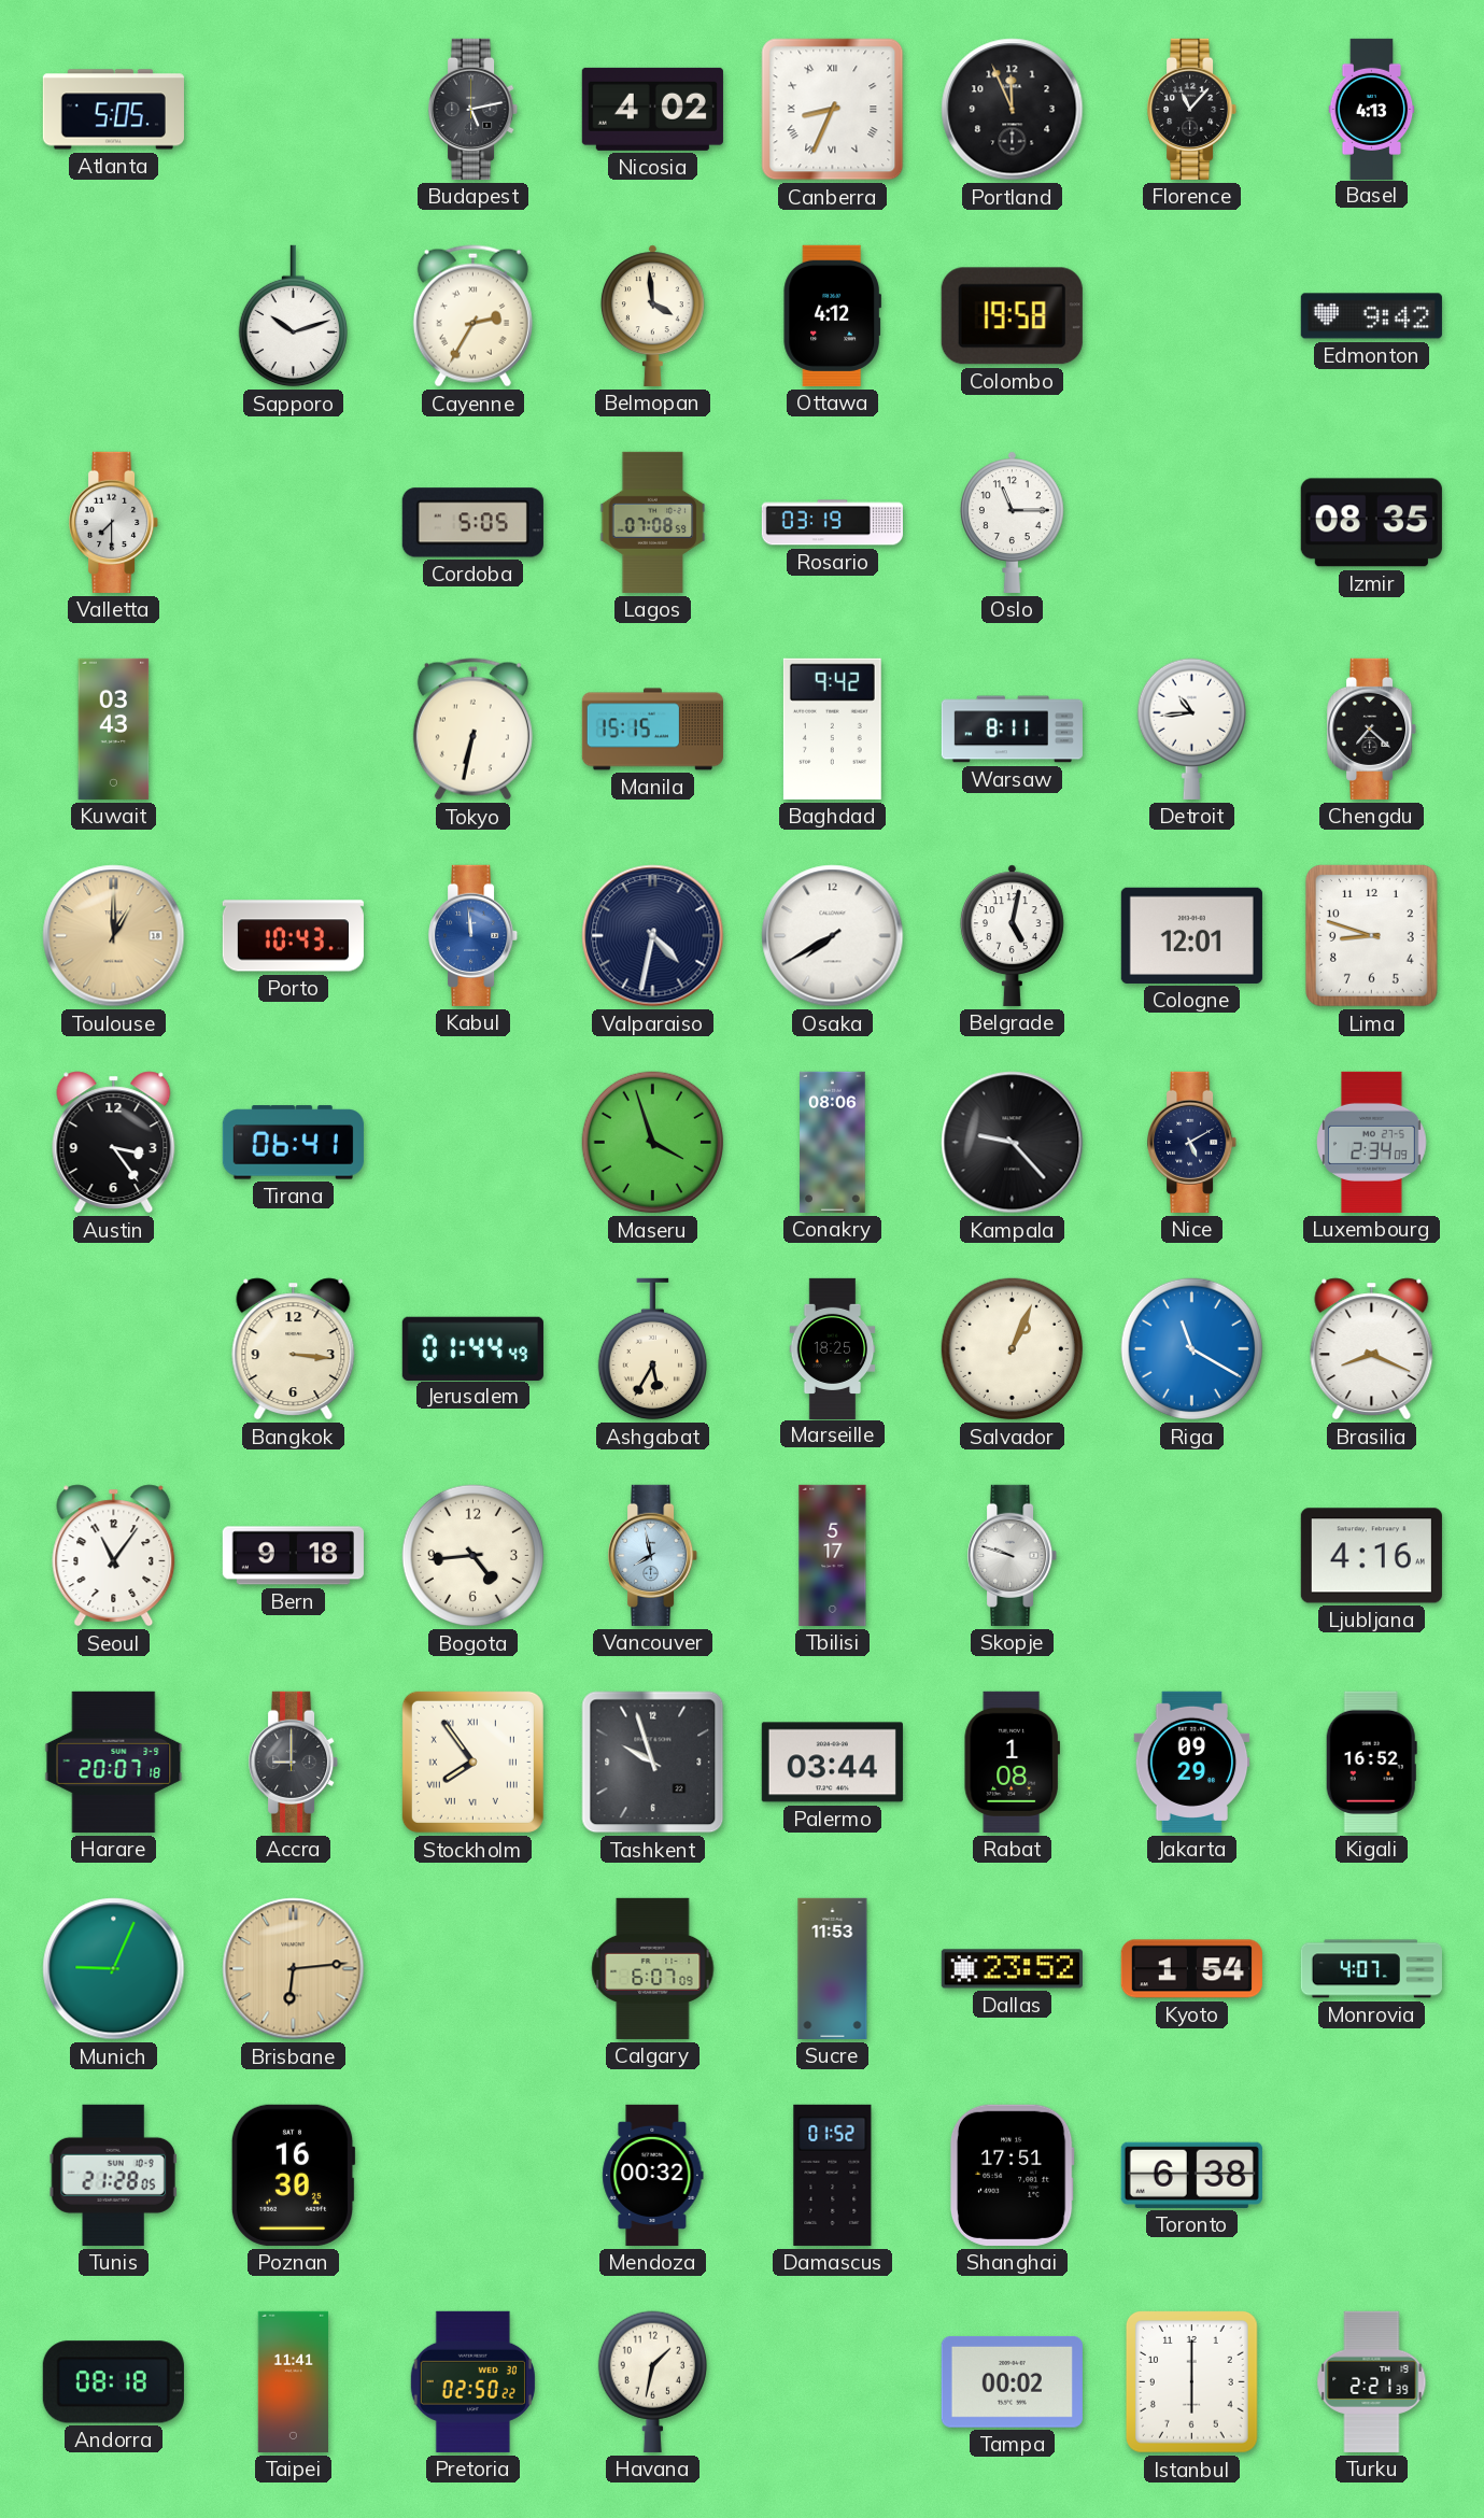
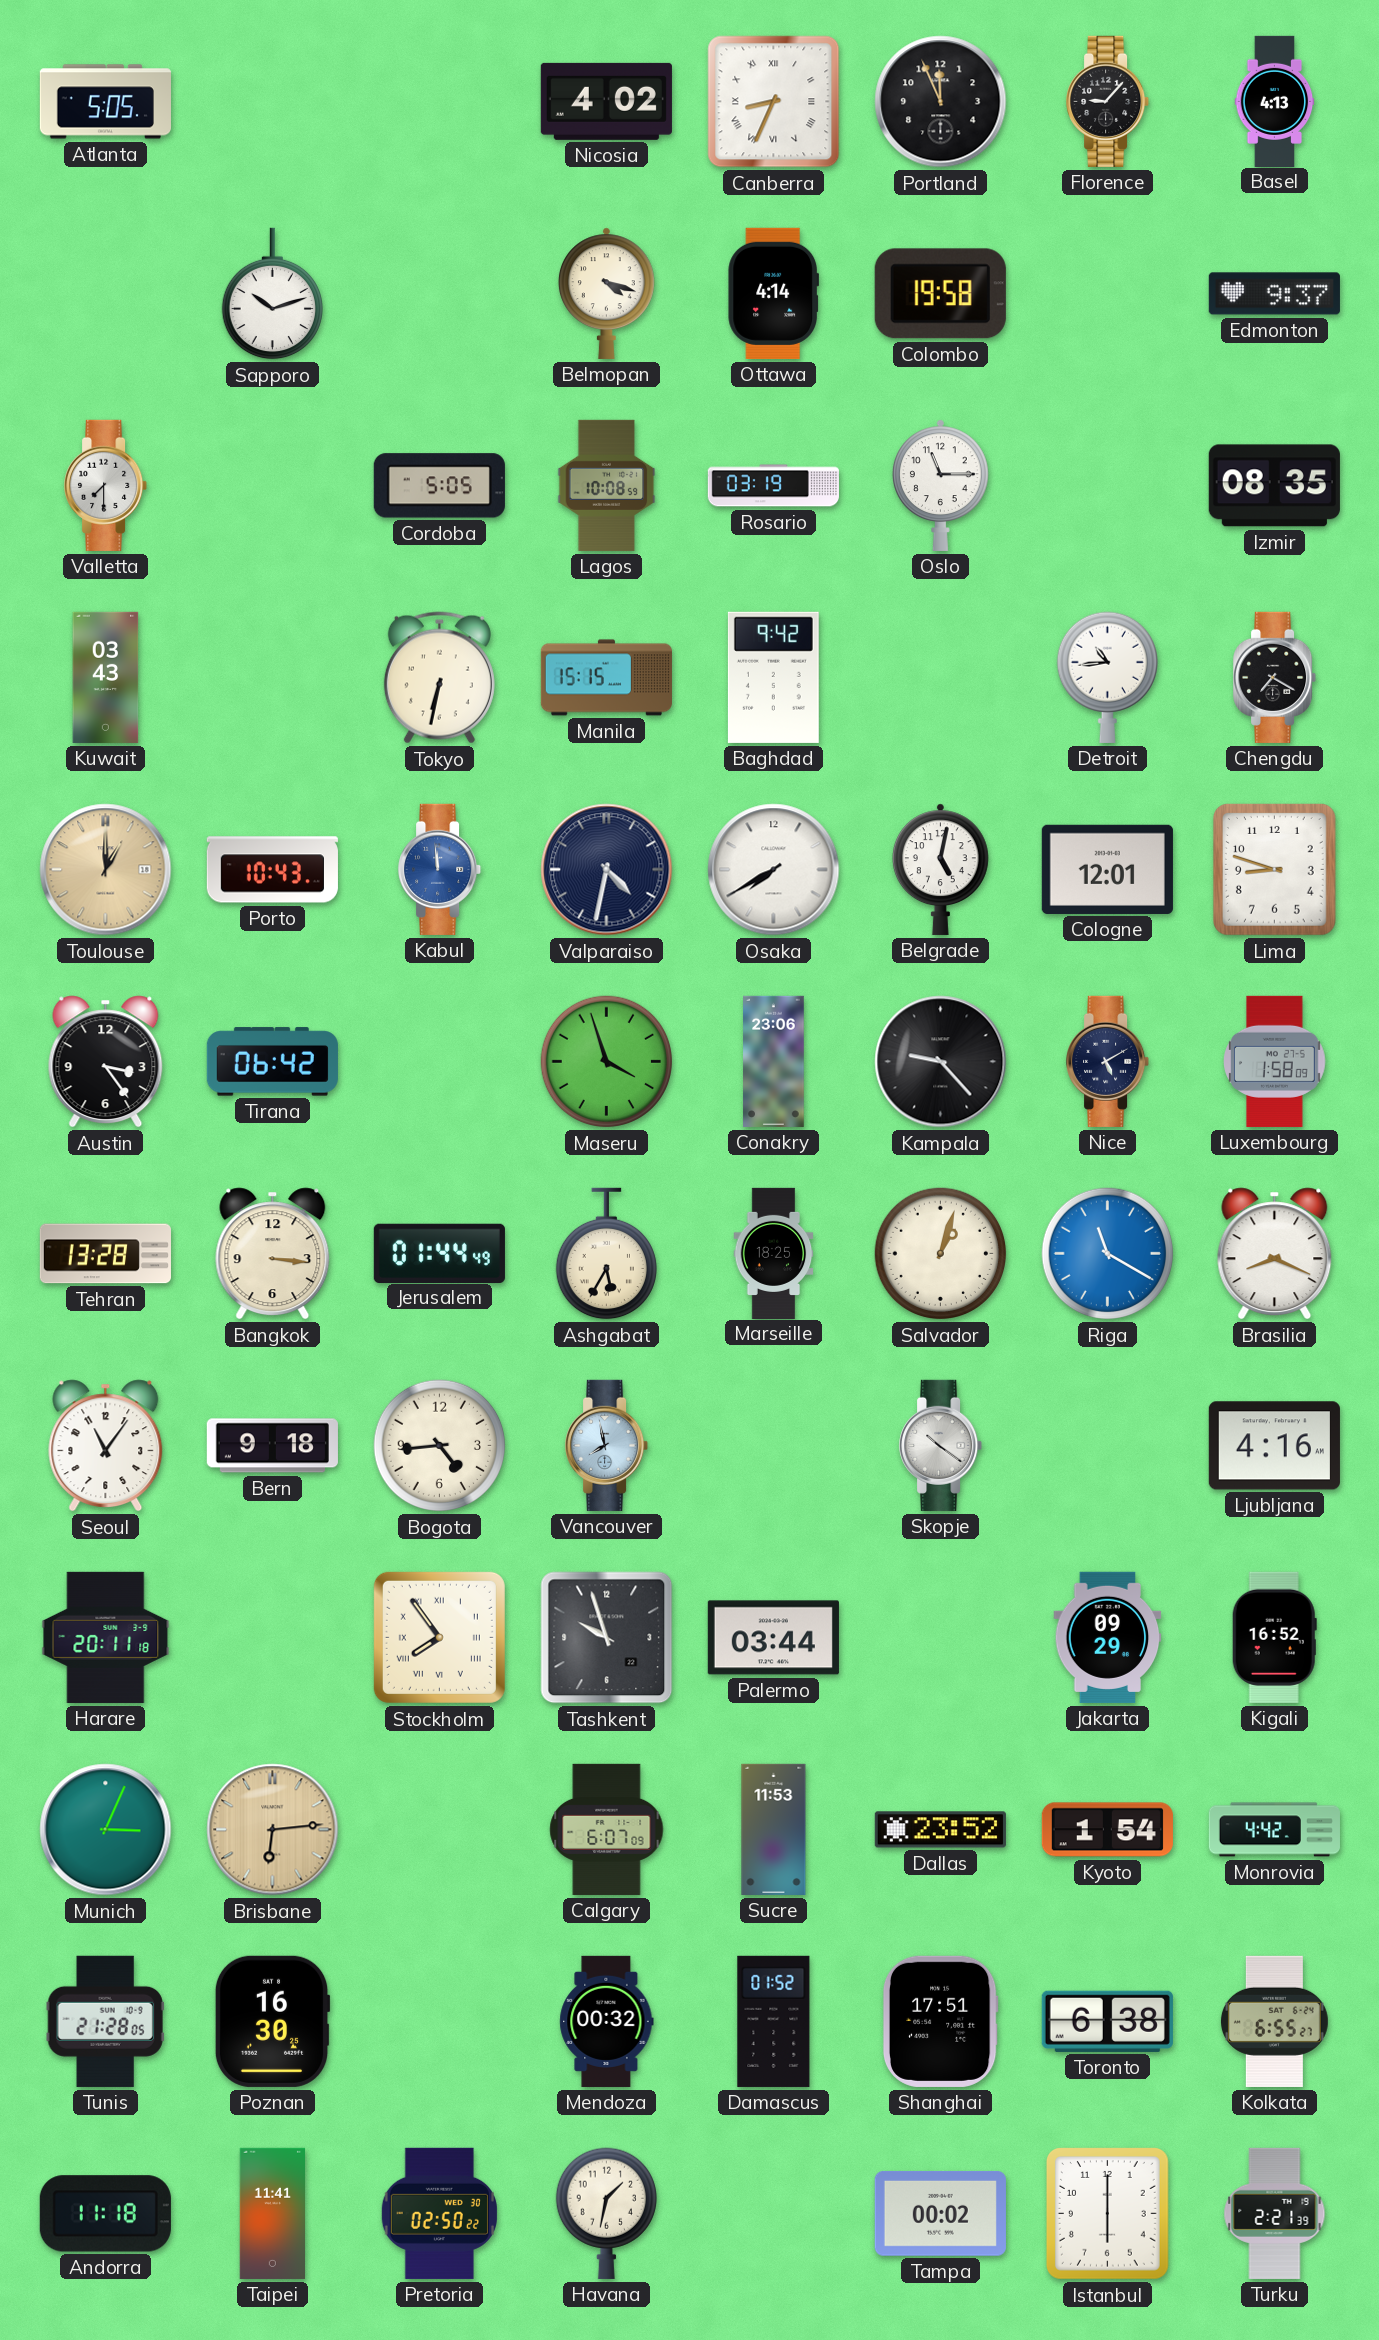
Budapest: 5:13 -> none
Florence: 11:07 -> 9:07
Cayenne: 2:35 -> none
Belmopan: 3:59 -> 4:18
Ottawa: 4:12 -> 4:14
Edmonton: 9:42 -> 9:37
Lagos: 07:08 -> 10:08
Warsaw: 8:11 -> none
Chengdu: 7:22 -> 7:20
Tirana: 06:41 -> 06:42
Conakry: 08:06 -> 23:06
Luxembourg: 2:34 -> 1:58
Tehran: none -> 13:28
Salvador: 1:04 -> 1:03
Tbilisi: 5:17 -> none
Skopje: 9:48 -> 10:21
Harare: 20:07 -> 20:11
Accra: 9:00 -> none
Rabat: 1:08 -> none
Munich: 9:04 -> 3:04
Monrovia: 4:07 -> 4:42
Kolkata: none -> 6:55
Andorra: 08:18 -> 11:18
